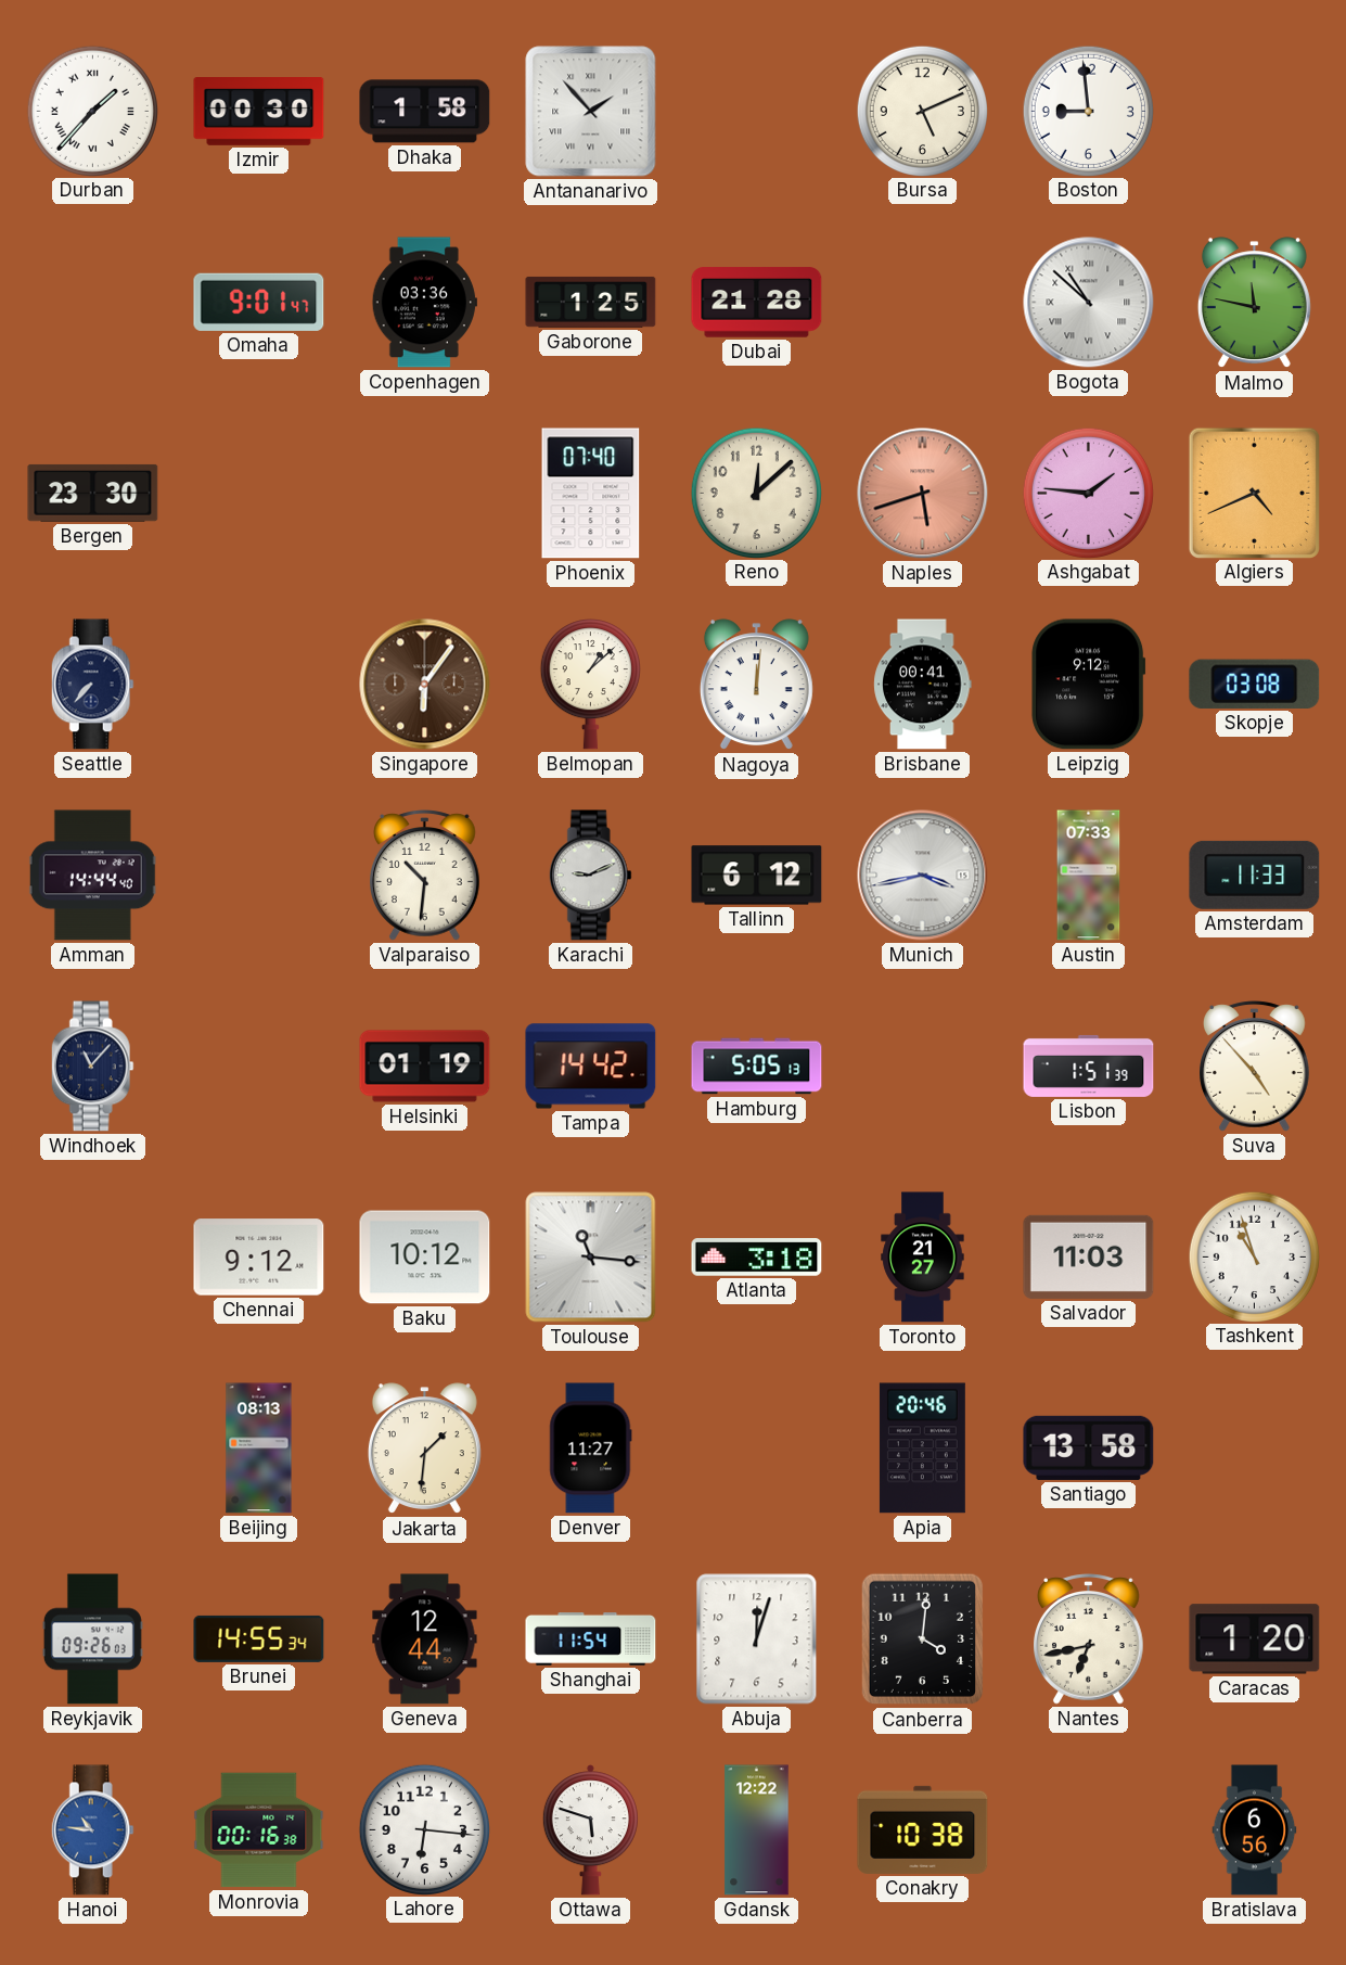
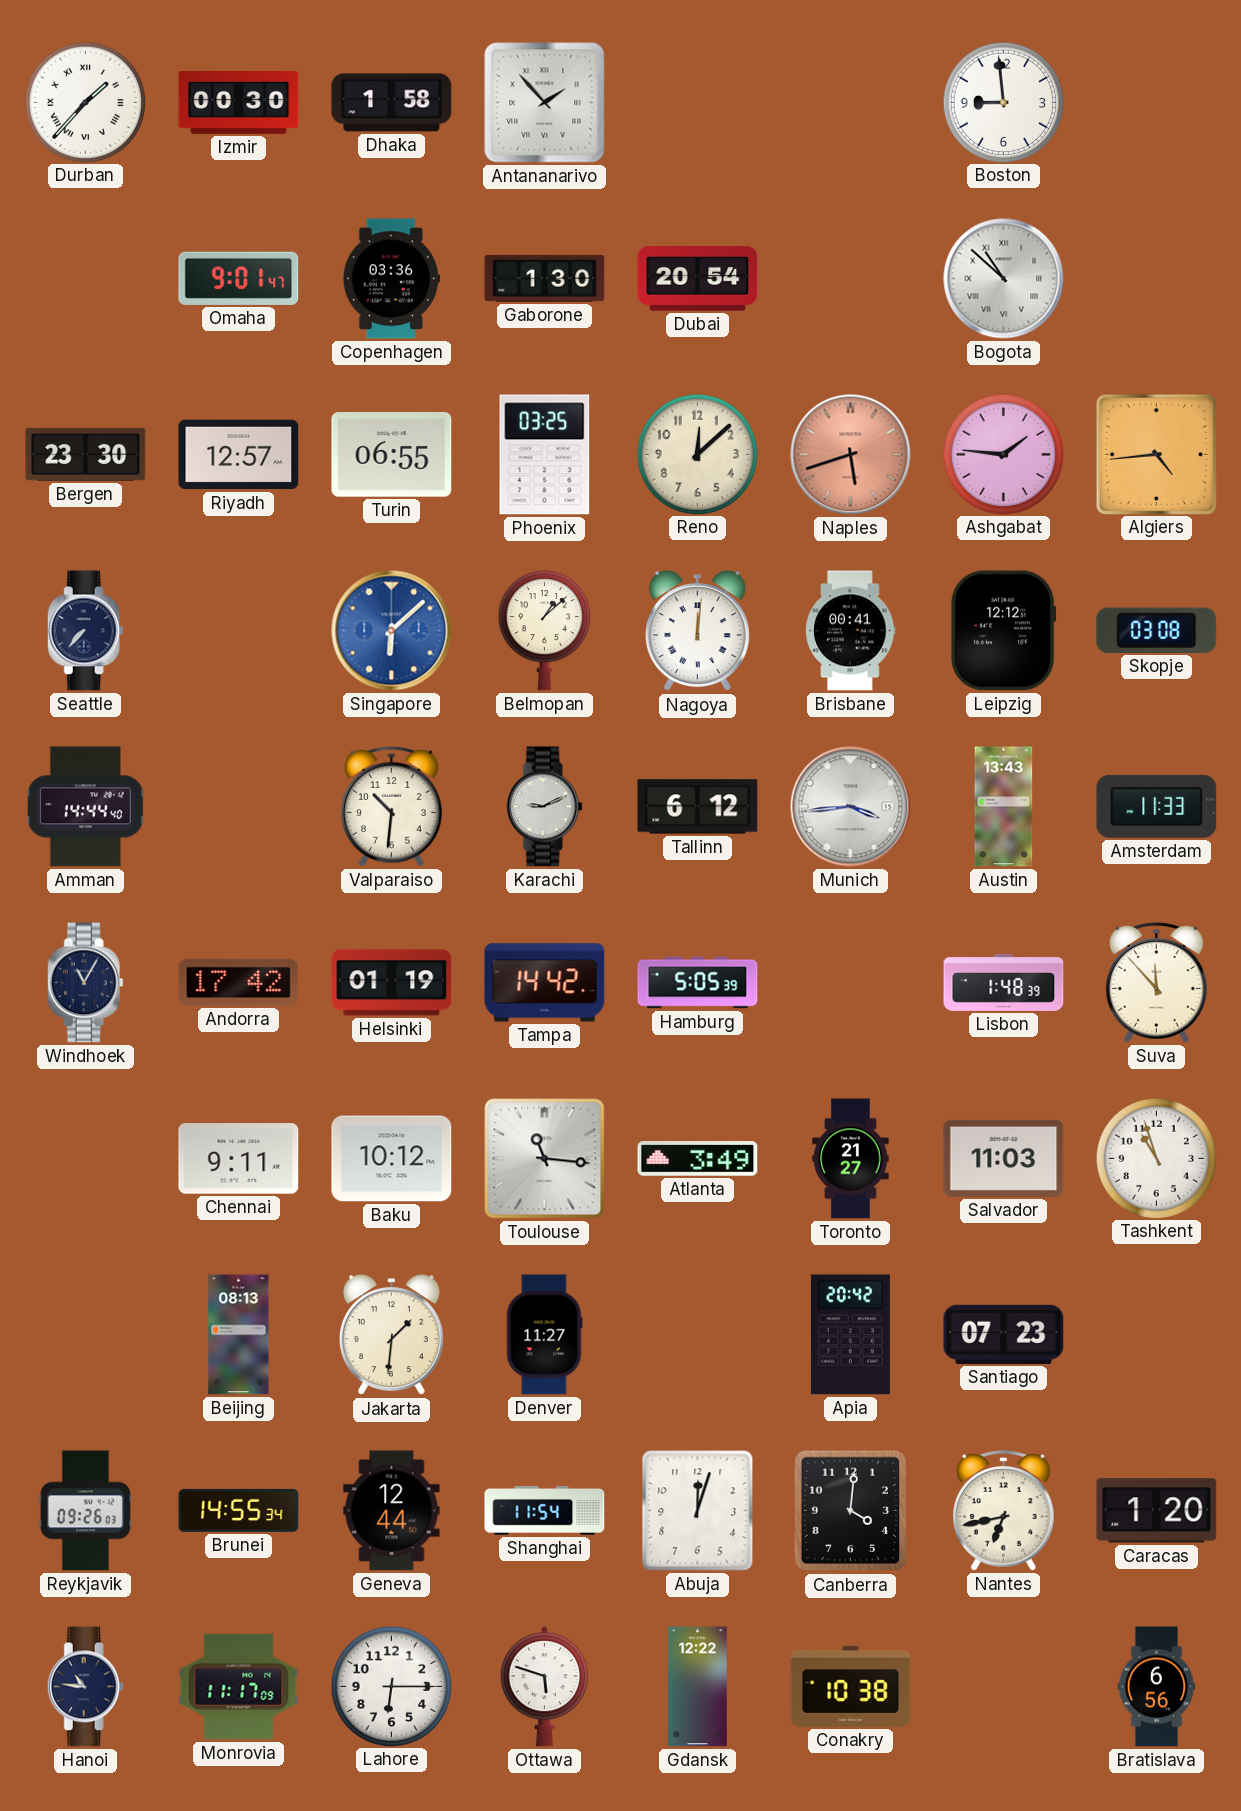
Bursa: 5:11 -> none
Gaborone: 1:25 -> 1:30
Dubai: 21:28 -> 20:54
Malmo: 11:47 -> none
Riyadh: none -> 12:57
Turin: none -> 06:55
Phoenix: 07:40 -> 03:25
Algiers: 4:41 -> 4:44
Singapore: 6:06 -> 6:08
Singapore dial: brown -> blue
Leipzig: 9:12 -> 12:12
Munich: 3:43 -> 3:44
Austin: 07:33 -> 13:43
Windhoek: 11:07 -> 11:05
Andorra: none -> 17:42
Hamburg: 5:05:13 -> 5:05:39
Lisbon: 1:51 -> 1:48
Suva: 4:53 -> 11:53
Chennai: 9:12 -> 9:11
Atlanta: 3:18 -> 3:49
Apia: 20:46 -> 20:42
Santiago: 13:58 -> 07:23
Hanoi dial: blue -> navy
Monrovia: 00:16 -> 11:17
Lahore: 6:16 -> 6:15
